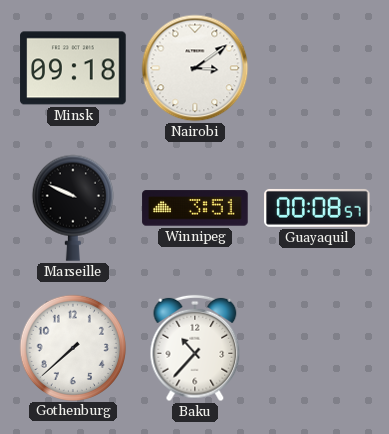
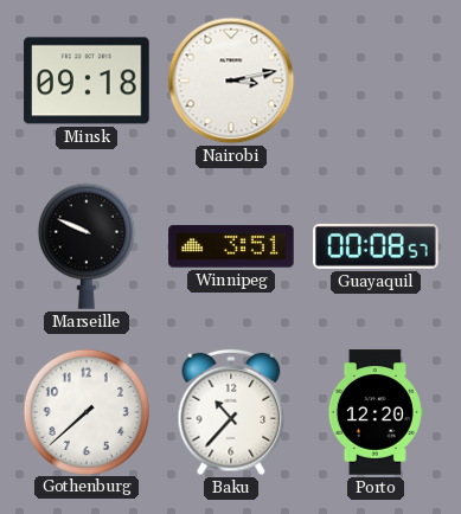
Nairobi: 3:09 -> 3:13
Porto: none -> 12:20
